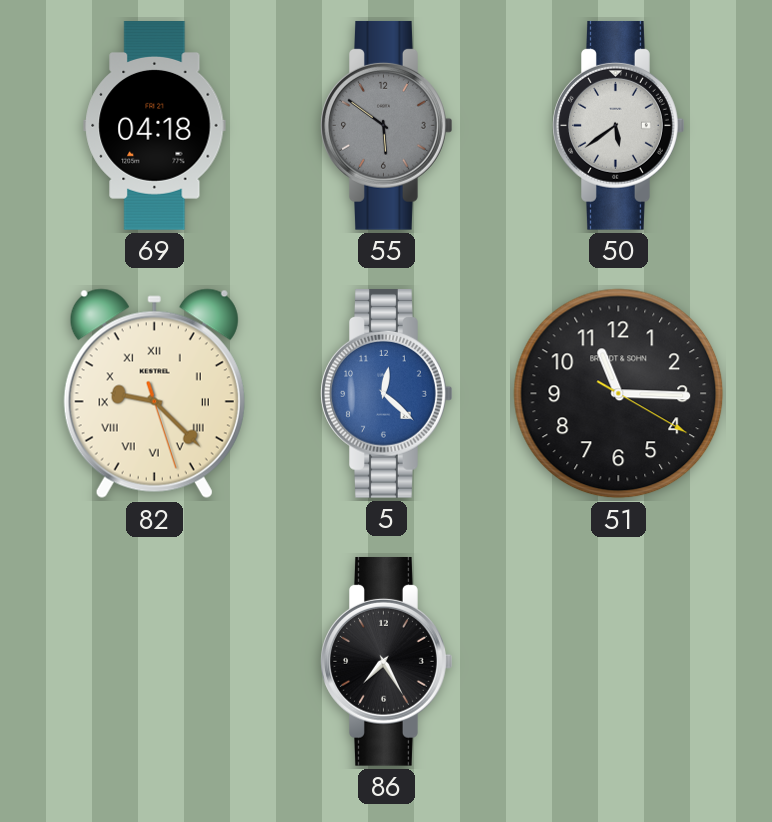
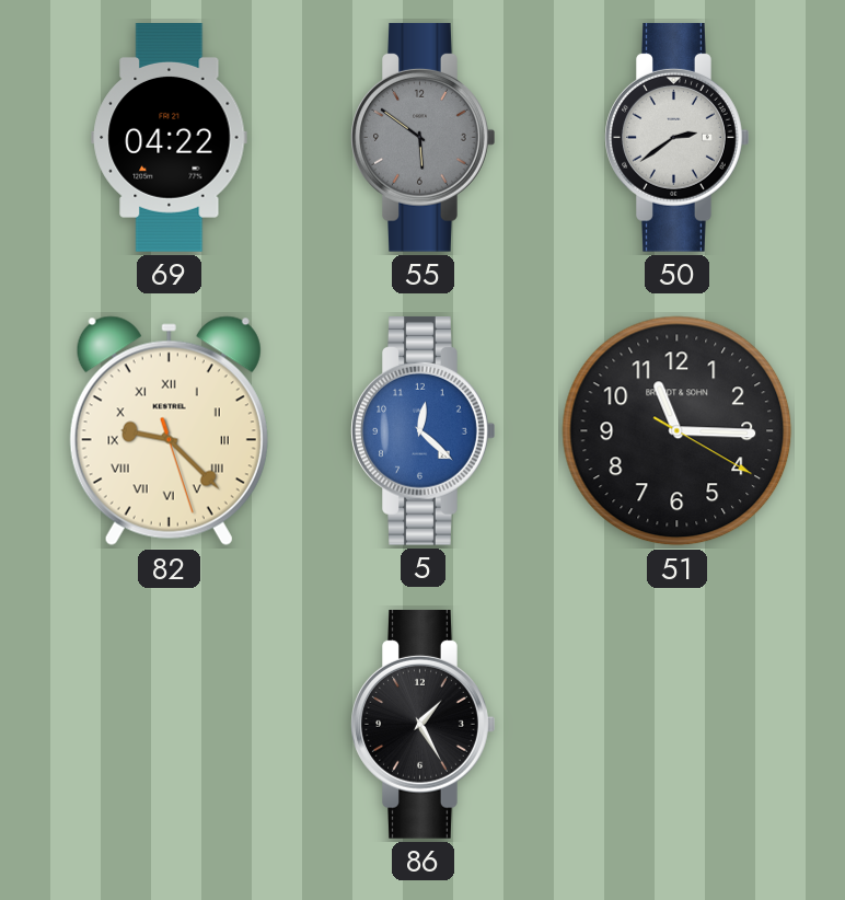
69: 04:18 -> 04:22
50: 5:39 -> 2:39
86: 7:25 -> 1:25
